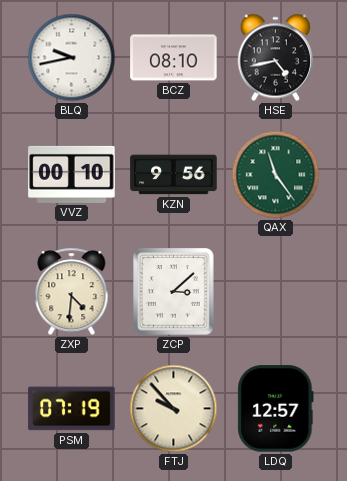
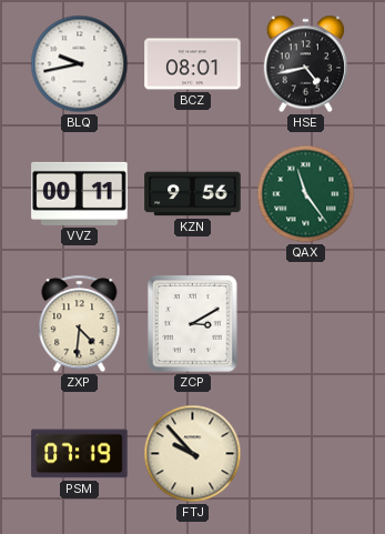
BCZ: 08:10 -> 08:01
VVZ: 00:10 -> 00:11
ZCP: 3:08 -> 3:10
LDQ: 12:57 -> none
